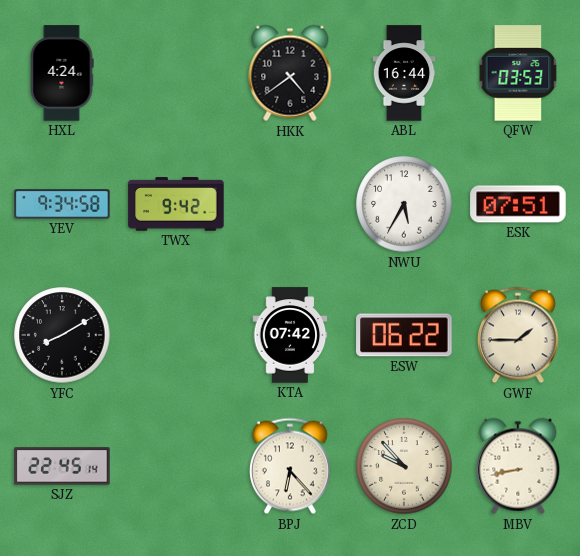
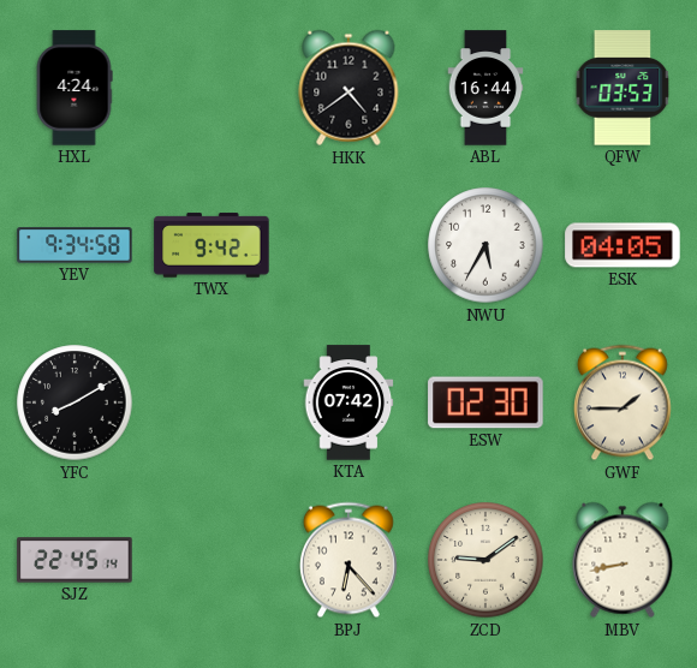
ESK: 07:51 -> 04:05
ESW: 06:22 -> 02:30
ZCD: 9:53 -> 9:09
